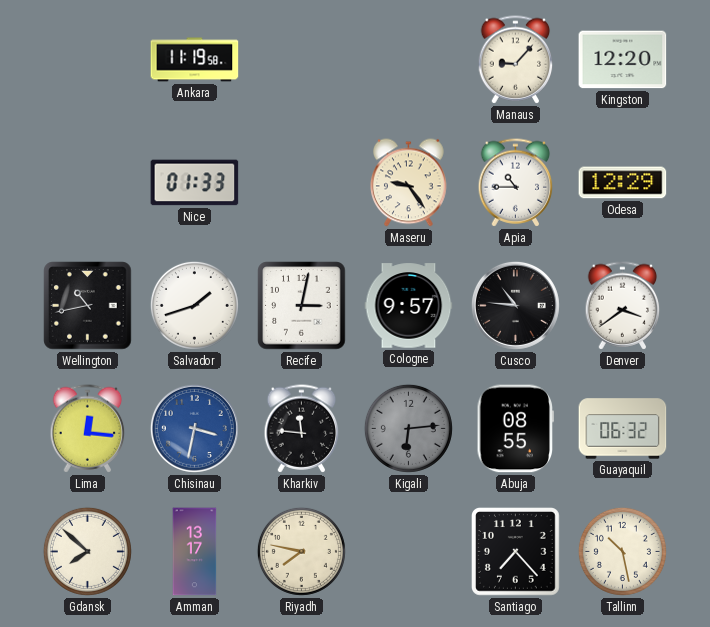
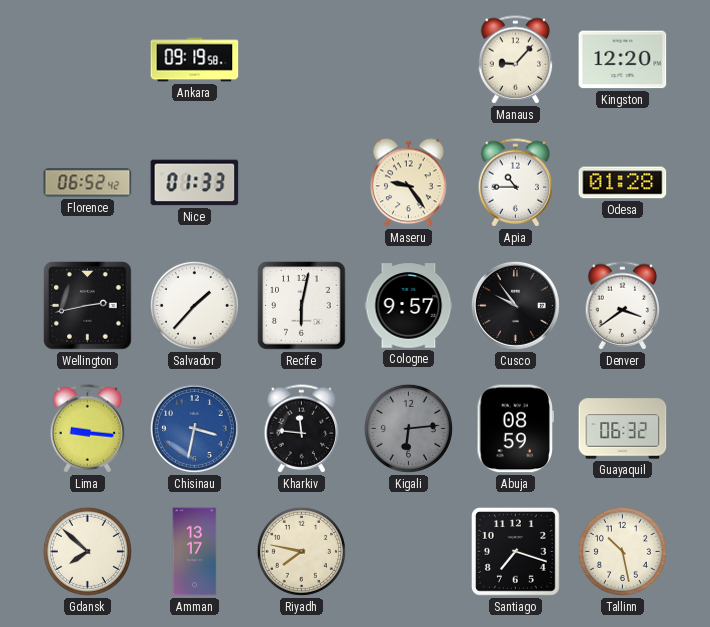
Ankara: 11:19 -> 09:19
Florence: none -> 06:52
Odesa: 12:29 -> 01:28
Wellington: 10:43 -> 2:43
Salvador: 1:42 -> 1:37
Recife: 3:02 -> 6:02
Cusco: 10:46 -> 9:54
Lima: 12:16 -> 9:16
Abuja: 08:55 -> 08:59
Santiago: 7:23 -> 7:18
